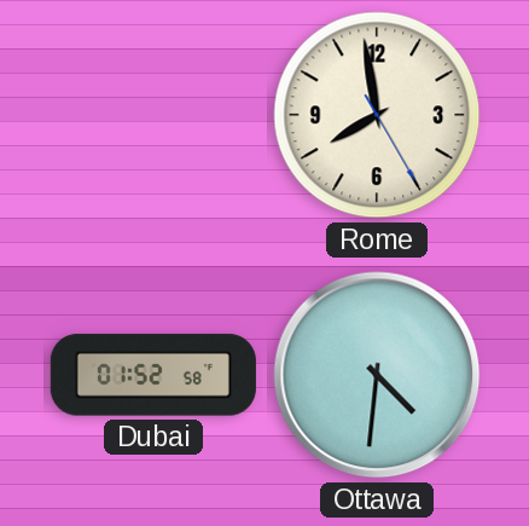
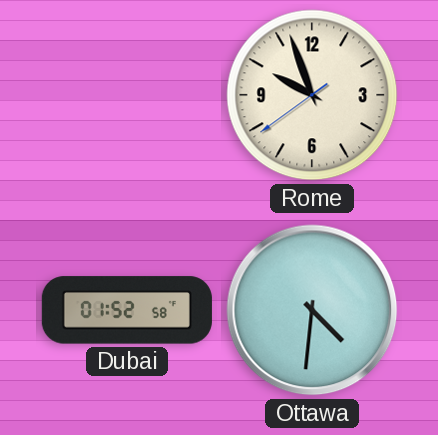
Rome: 7:58 -> 9:56
